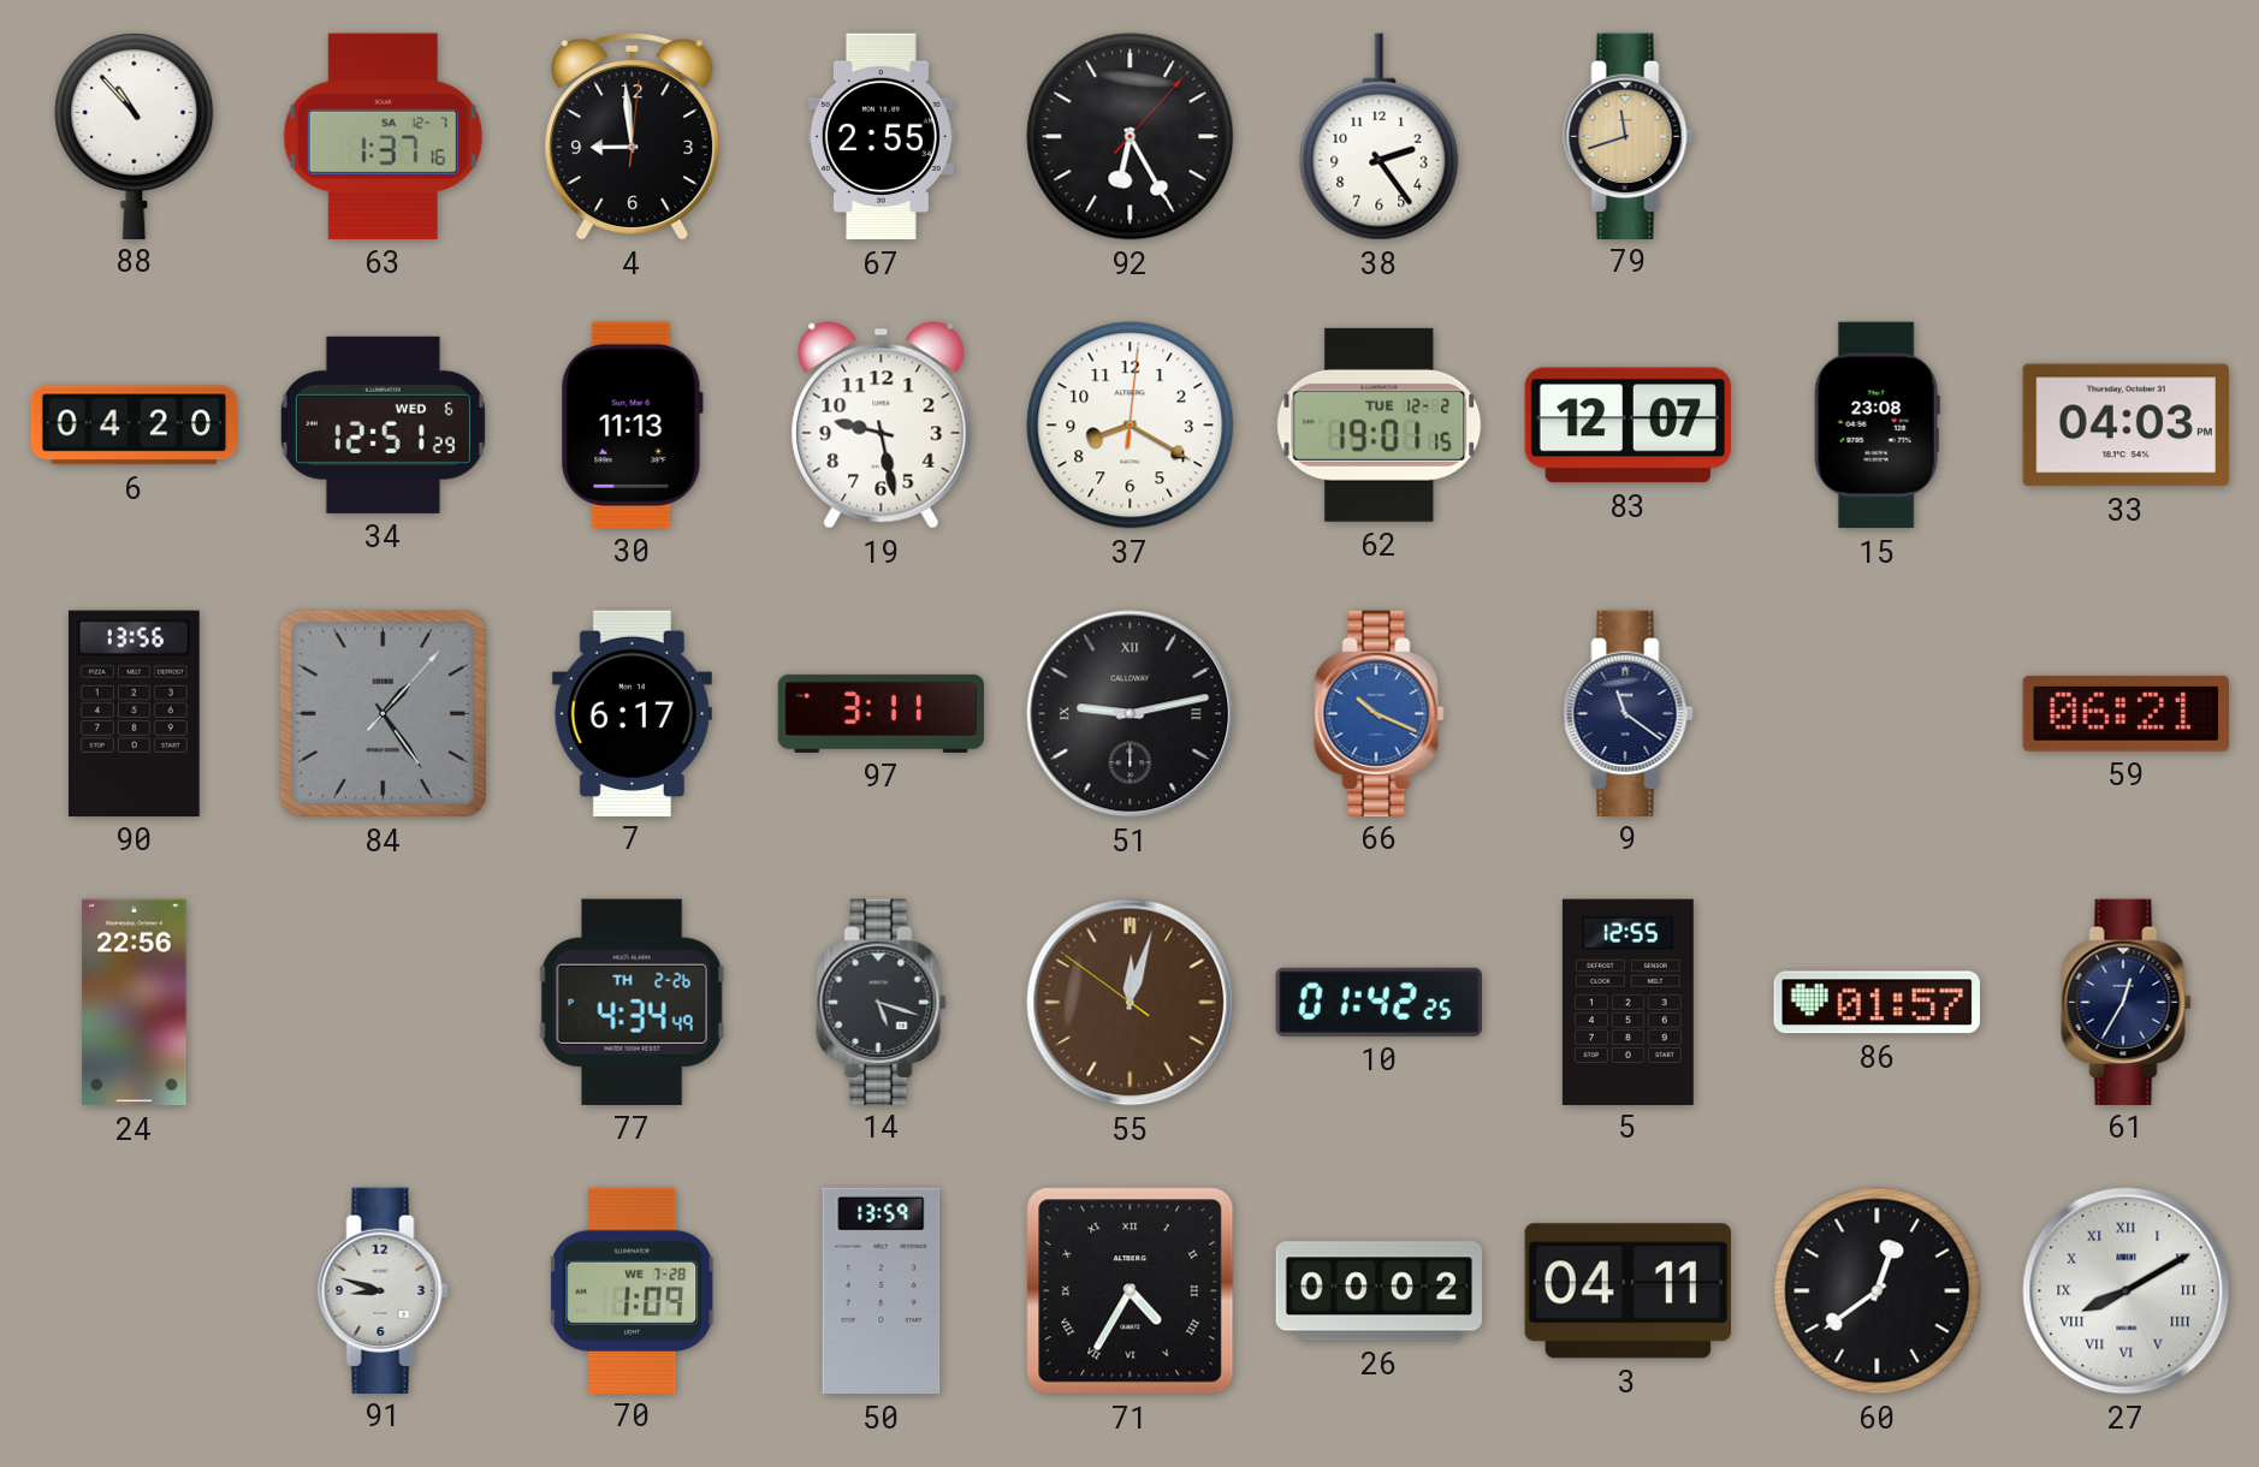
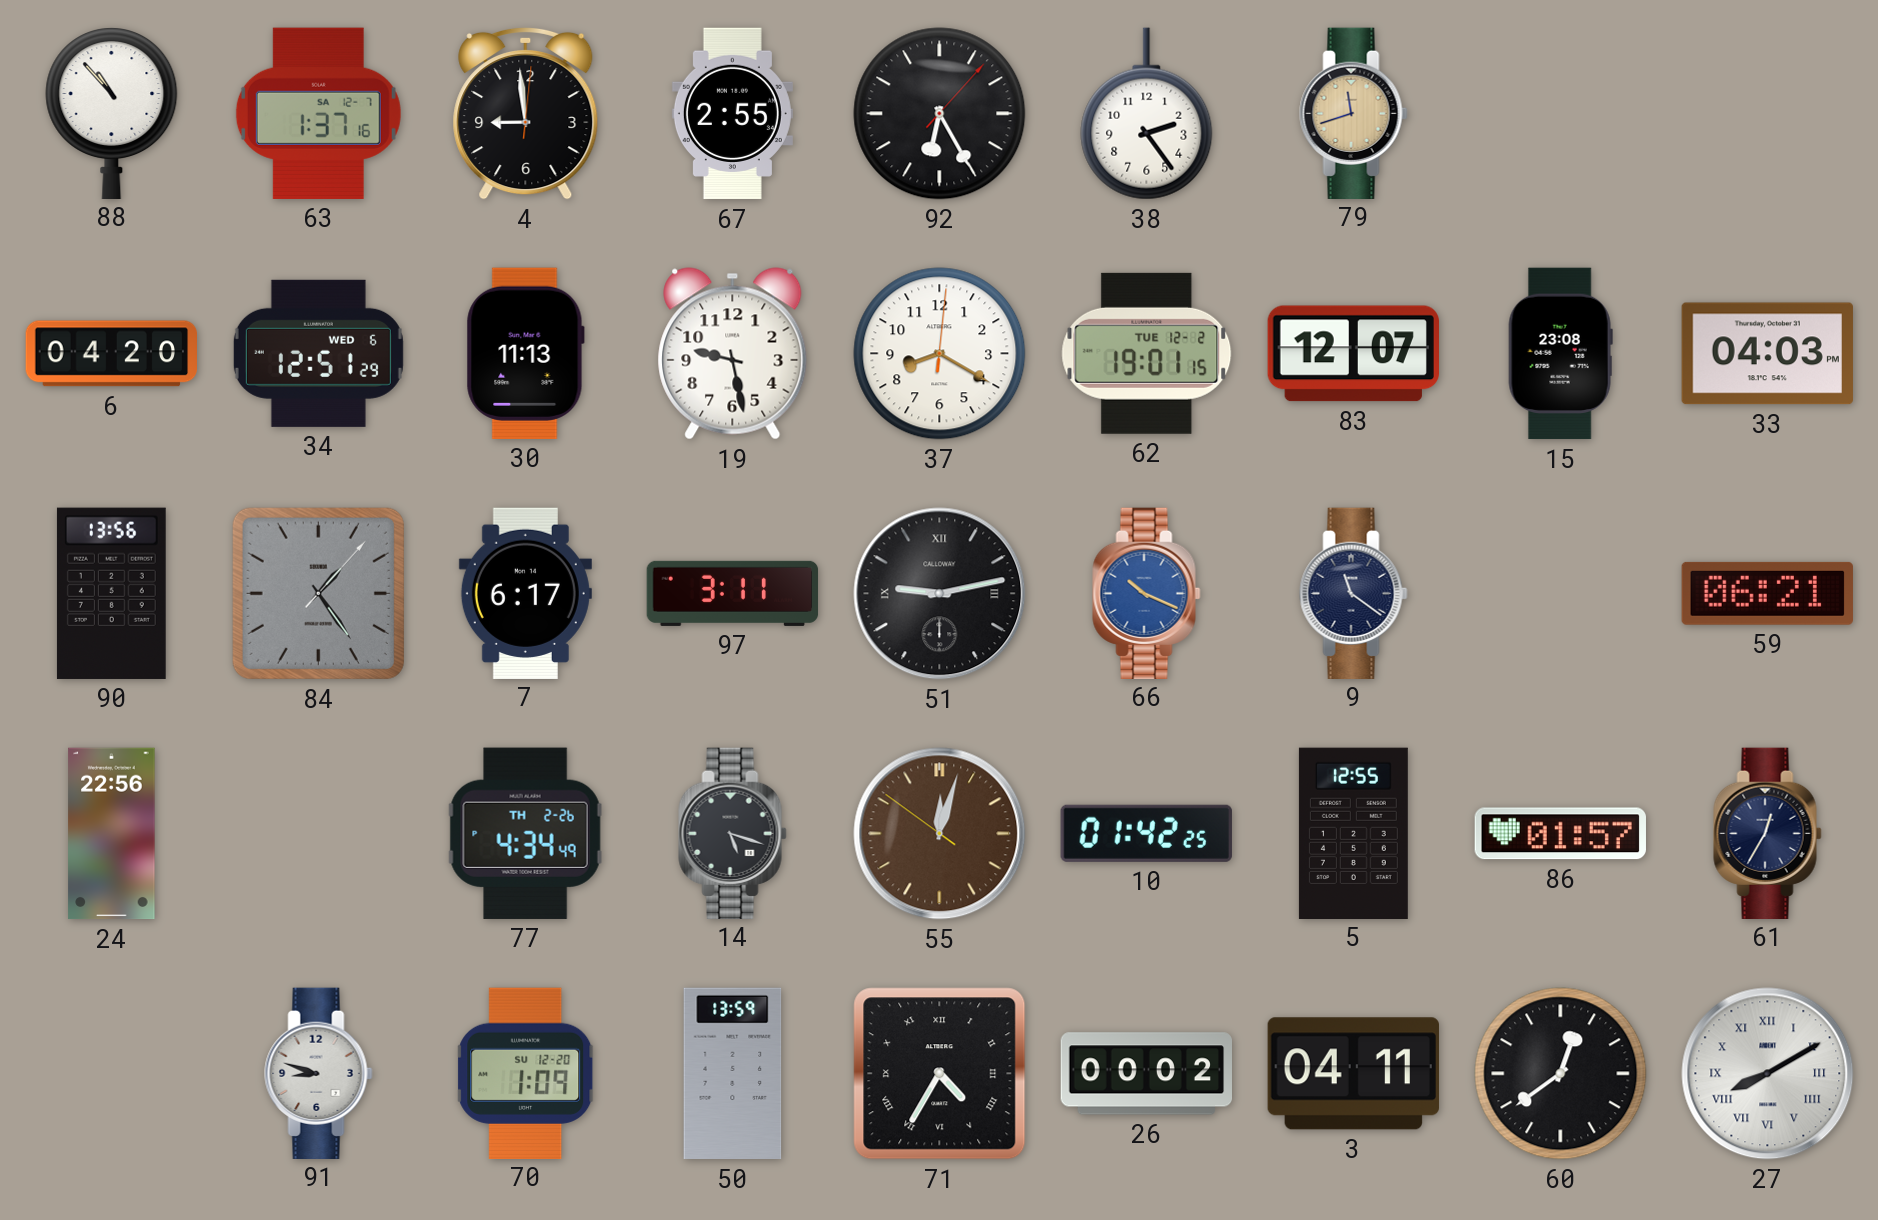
70 date: WE 7-28 -> SU 12-20
